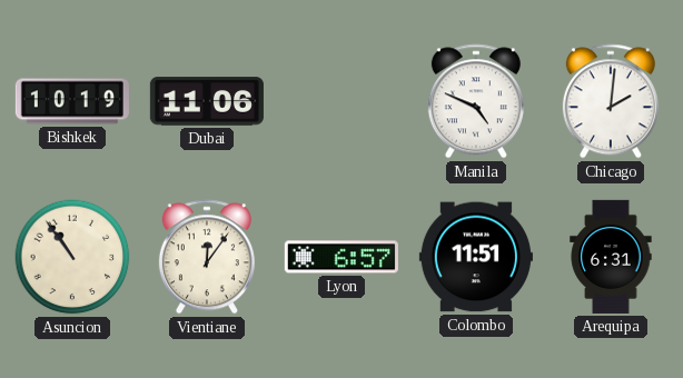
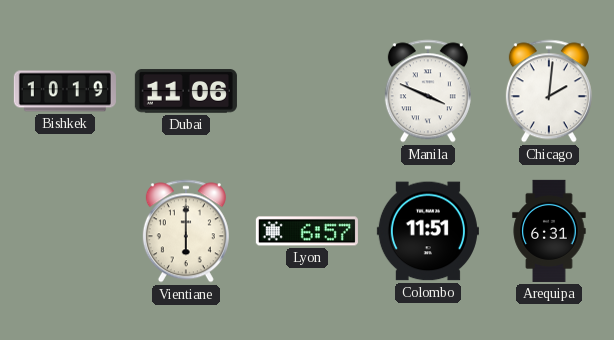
Manila: 4:49 -> 3:49
Asuncion: 10:54 -> none
Vientiane: 12:06 -> 6:00
